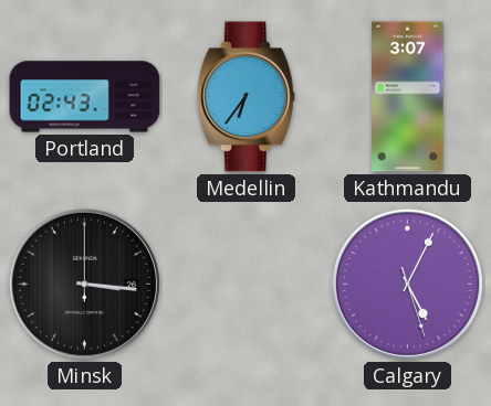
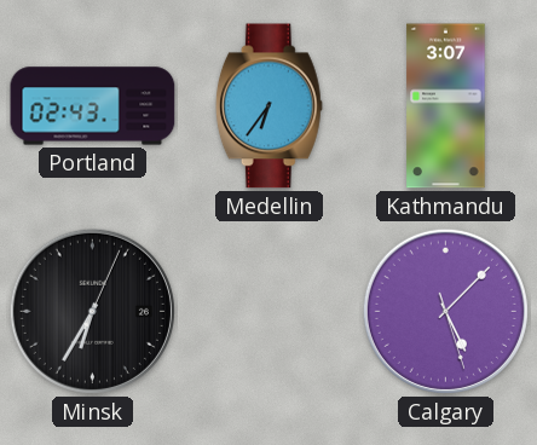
Minsk: 3:16 -> 6:35
Calgary: 5:04 -> 5:07
